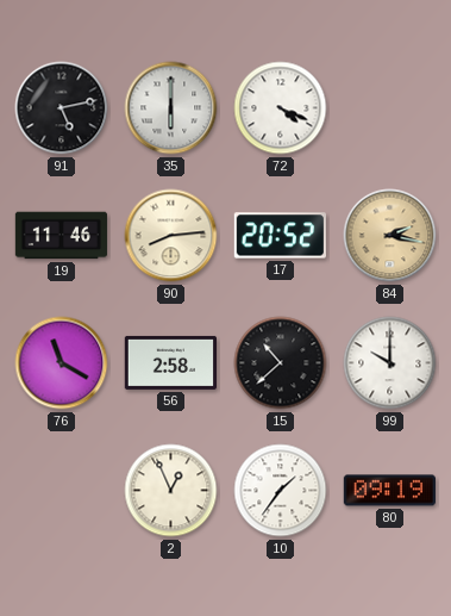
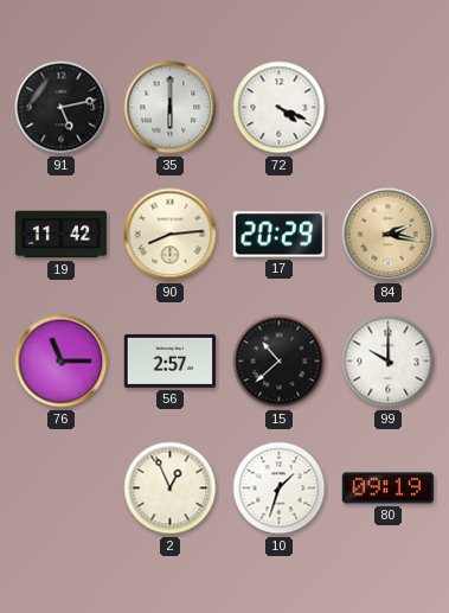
19: 11:46 -> 11:42
17: 20:52 -> 20:29
76: 11:20 -> 11:15
56: 2:58 -> 2:57
10: 1:36 -> 1:33
